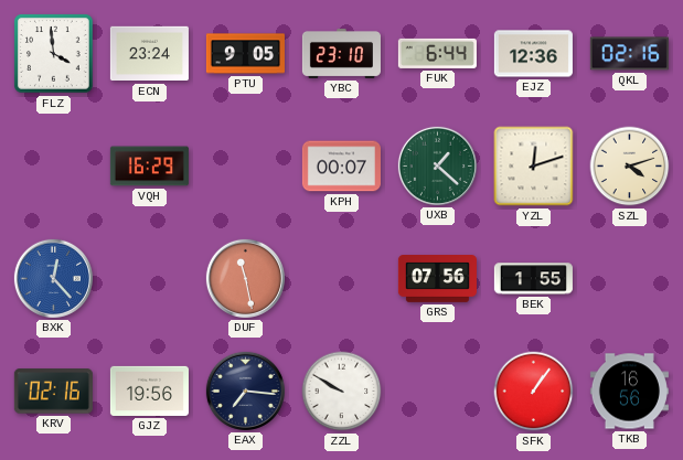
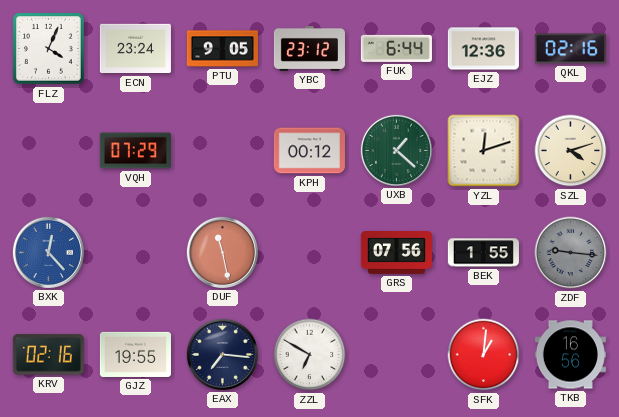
FLZ: 3:59 -> 4:04
YBC: 23:10 -> 23:12
VQH: 16:29 -> 07:29
KPH: 00:07 -> 00:12
ZDF: none -> 9:16
GJZ: 19:56 -> 19:55
ZZL: 9:50 -> 6:50
SFK: 1:06 -> 1:01
